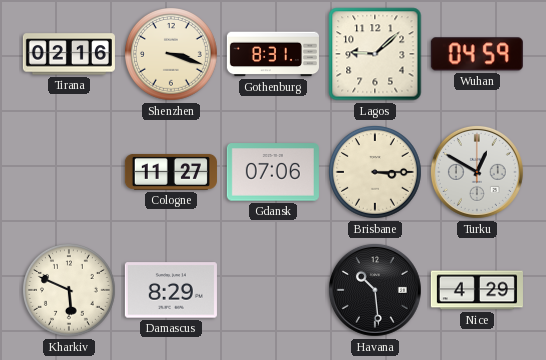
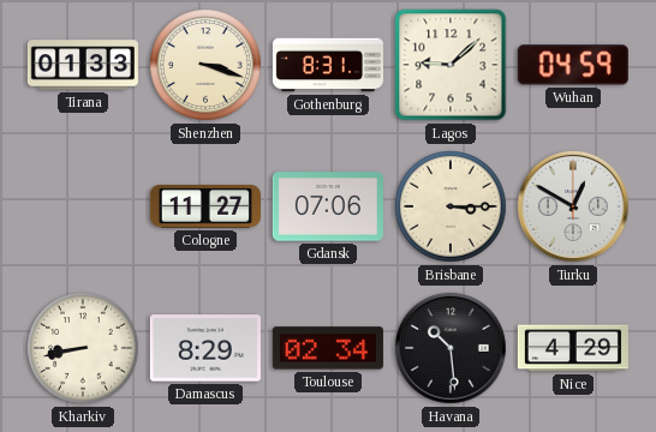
Tirana: 02:16 -> 01:33
Kharkiv: 5:49 -> 8:43
Toulouse: none -> 02:34
